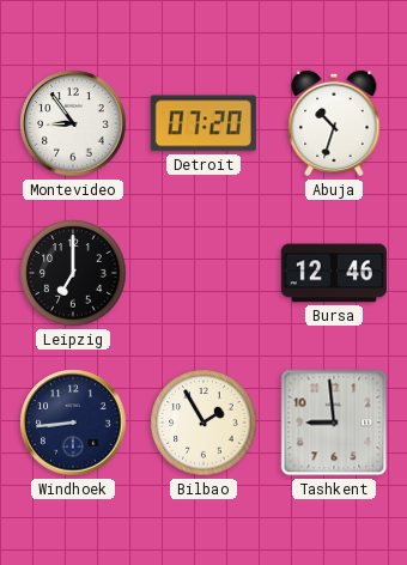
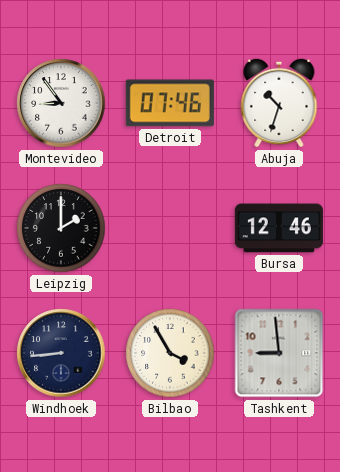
Detroit: 07:20 -> 07:46
Leipzig: 7:00 -> 2:00
Bilbao: 1:55 -> 3:55
